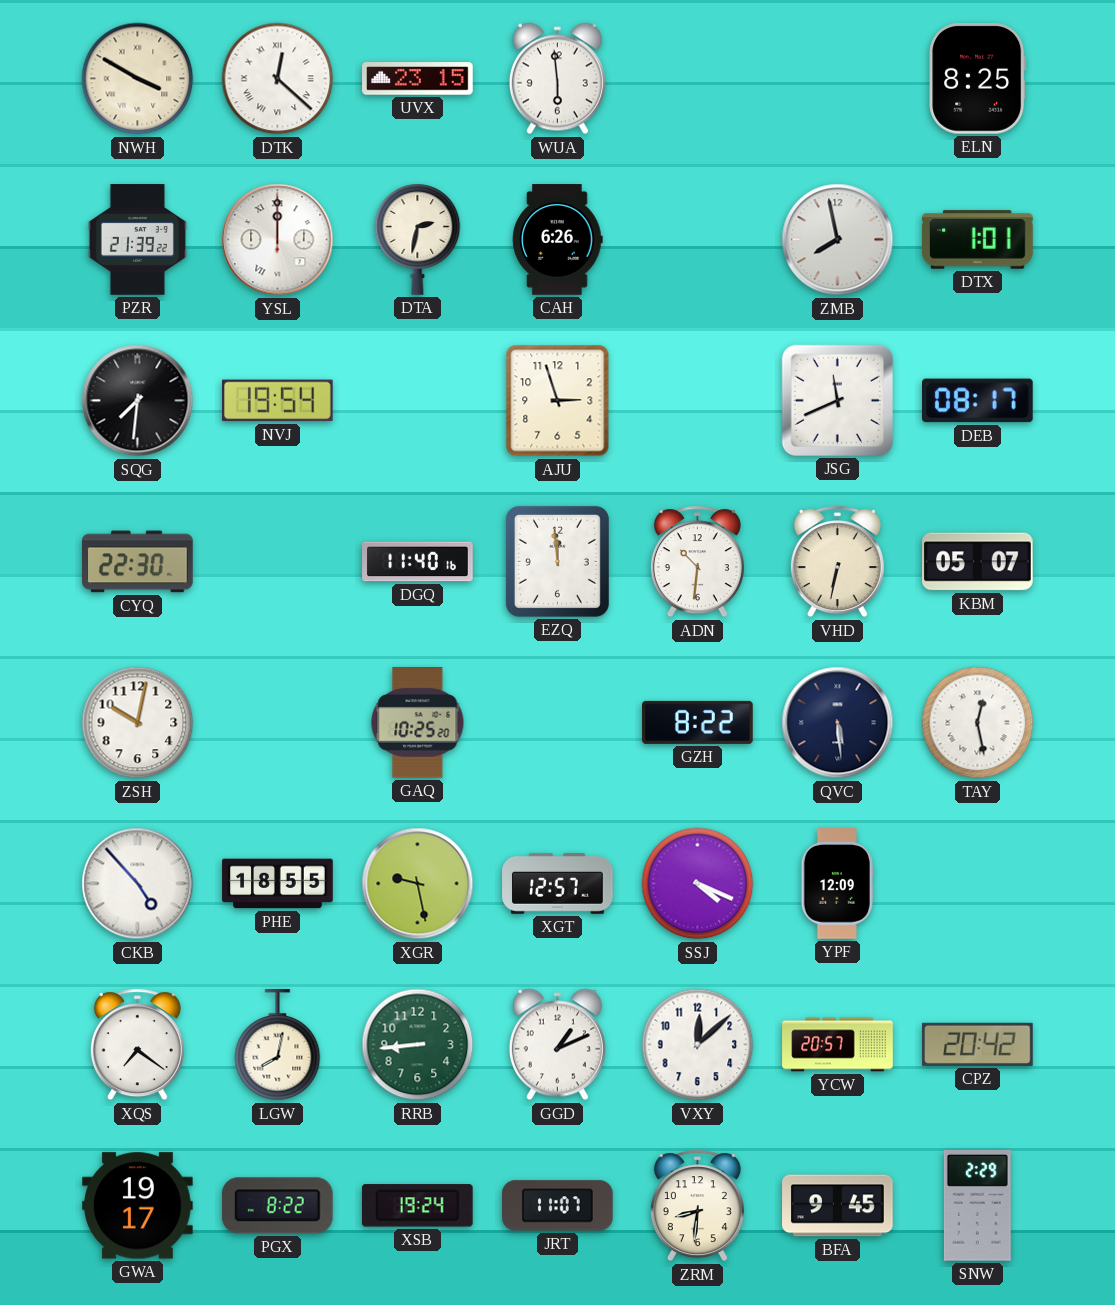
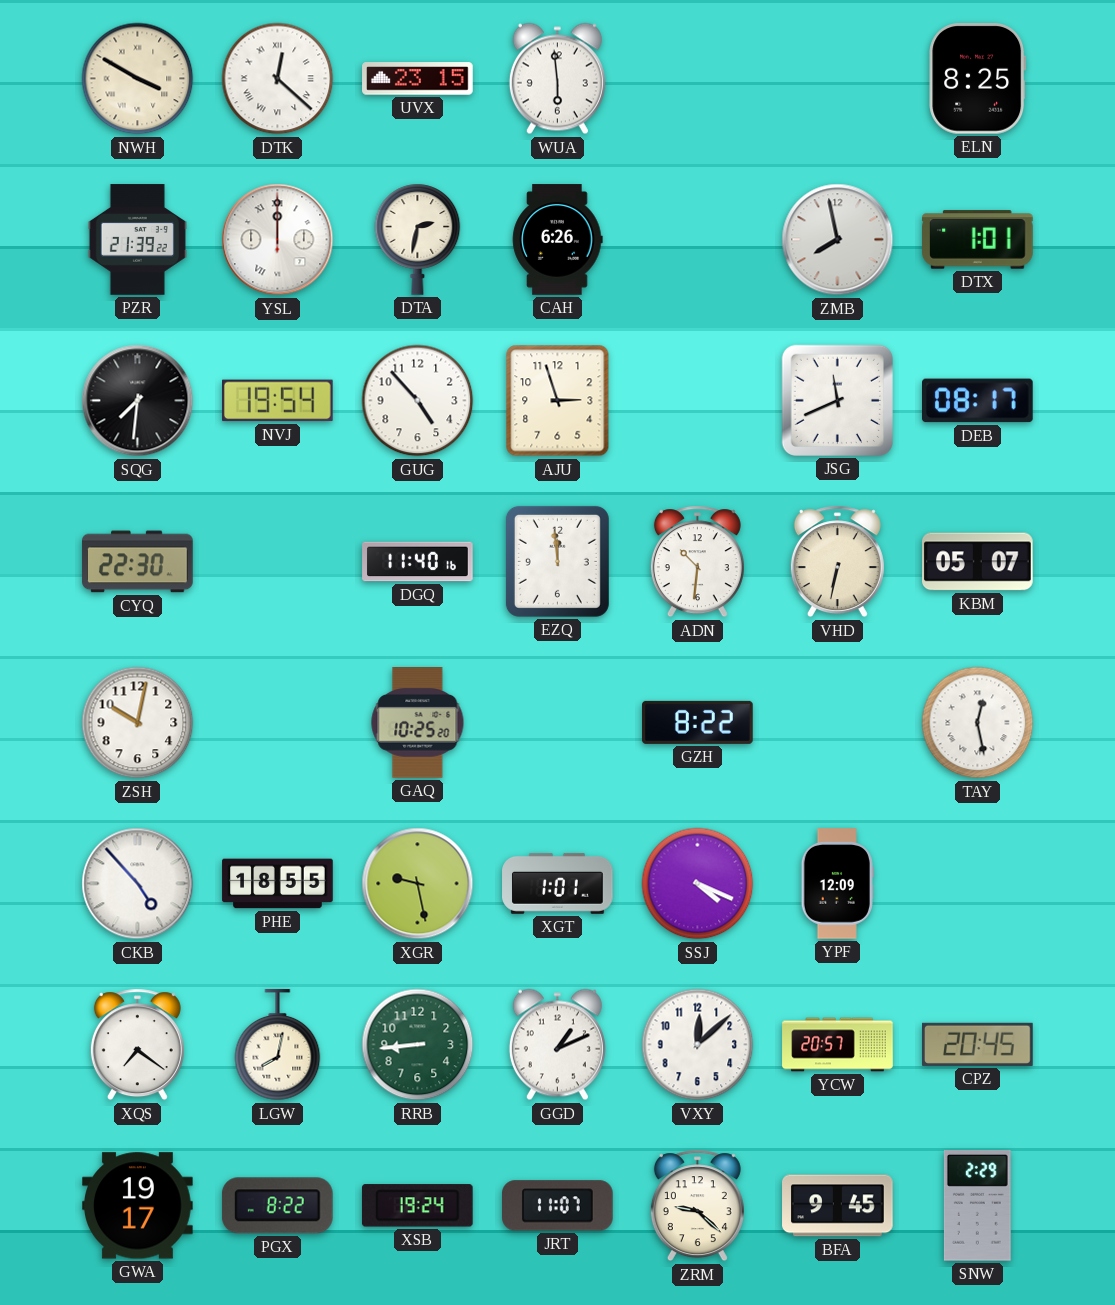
GUG: none -> 4:53
QVC: 5:29 -> none
XGT: 12:57 -> 1:01
CPZ: 20:42 -> 20:45
ZRM: 8:31 -> 9:22
